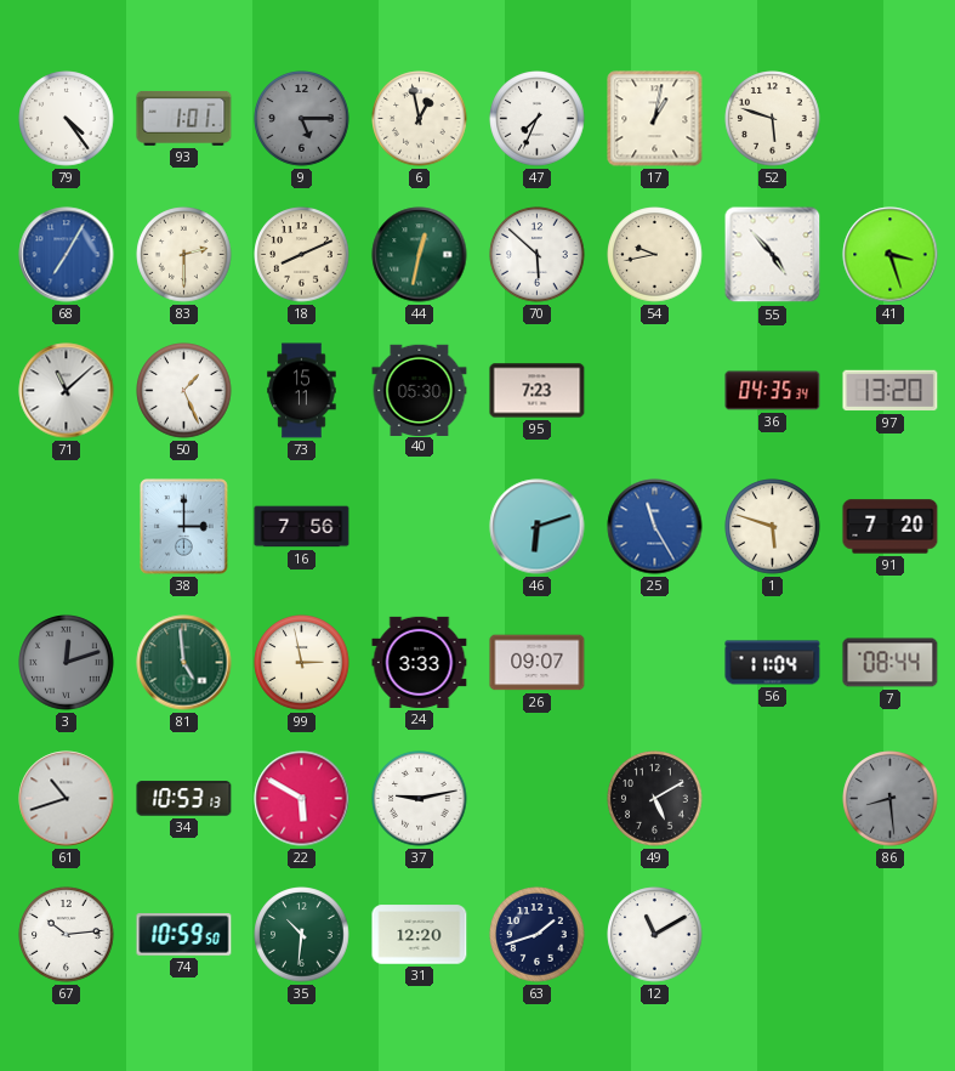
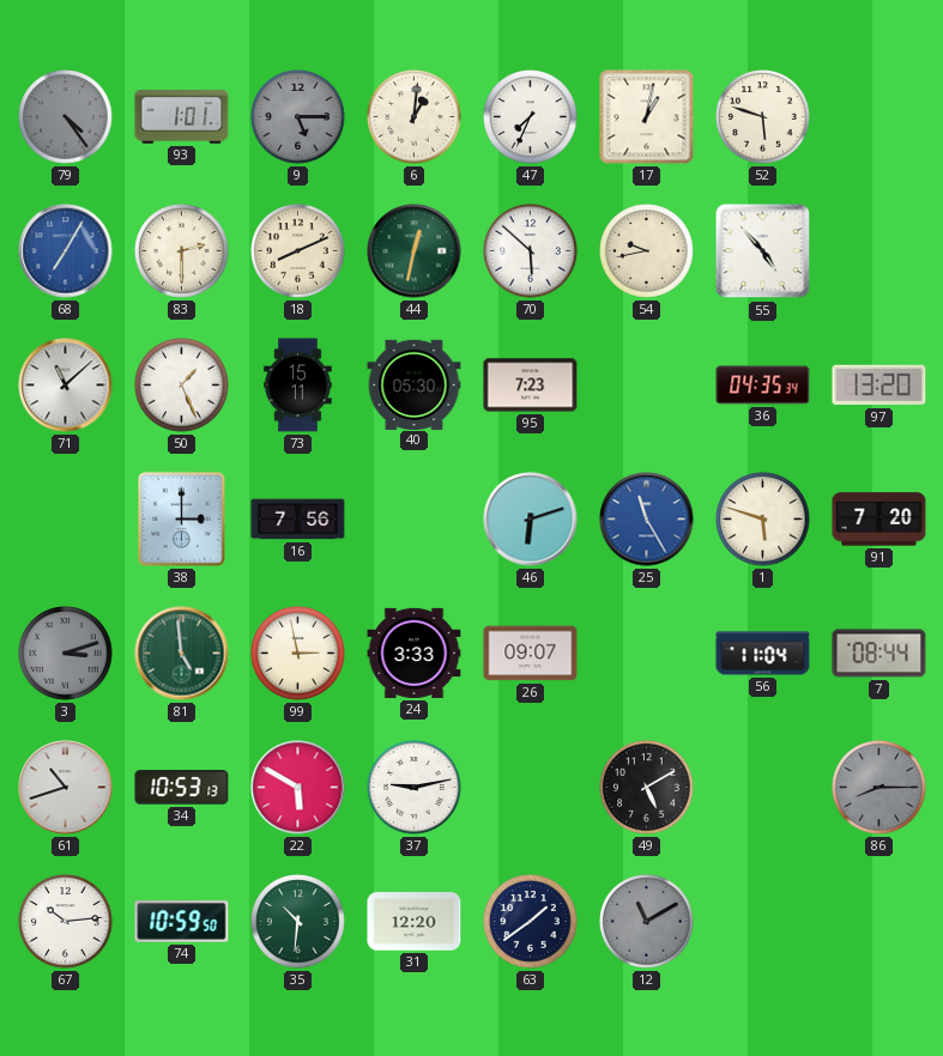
79 dial: white -> grey
6: 12:58 -> 1:01
41: 3:27 -> none
3: 12:12 -> 3:12
86: 8:29 -> 8:15
63: 1:42 -> 1:39
12 dial: white -> grey
